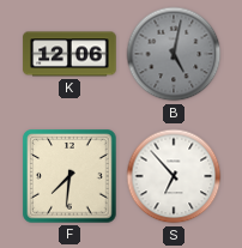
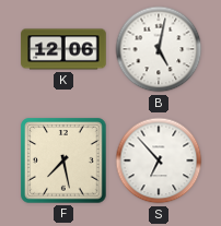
B dial: grey -> white
F: 7:31 -> 7:28
